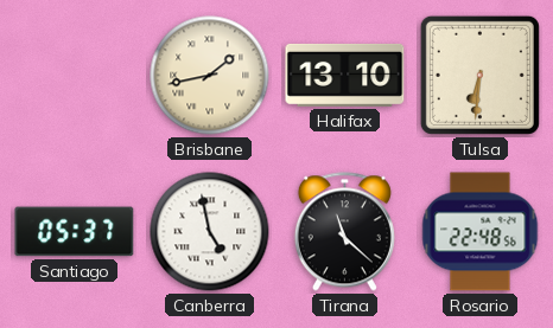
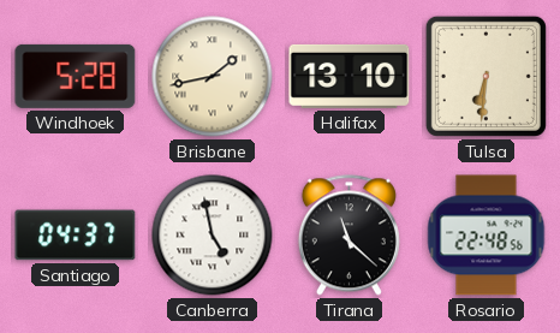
Windhoek: none -> 5:28
Santiago: 05:37 -> 04:37
